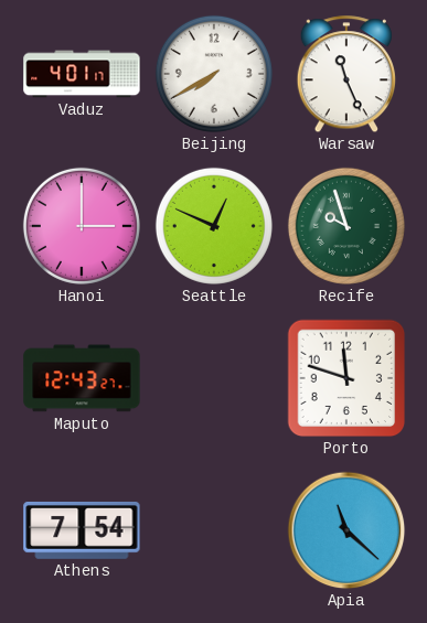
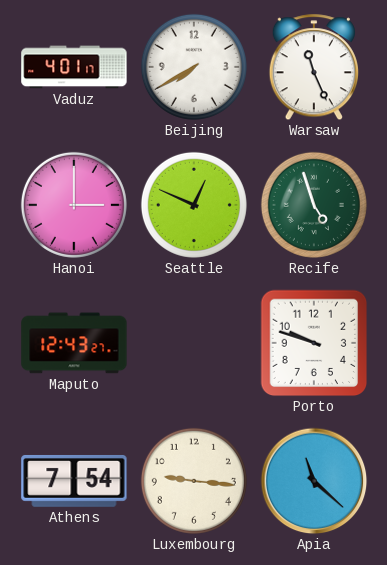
Recife: 9:57 -> 4:57
Porto: 11:48 -> 9:48
Luxembourg: none -> 9:16
